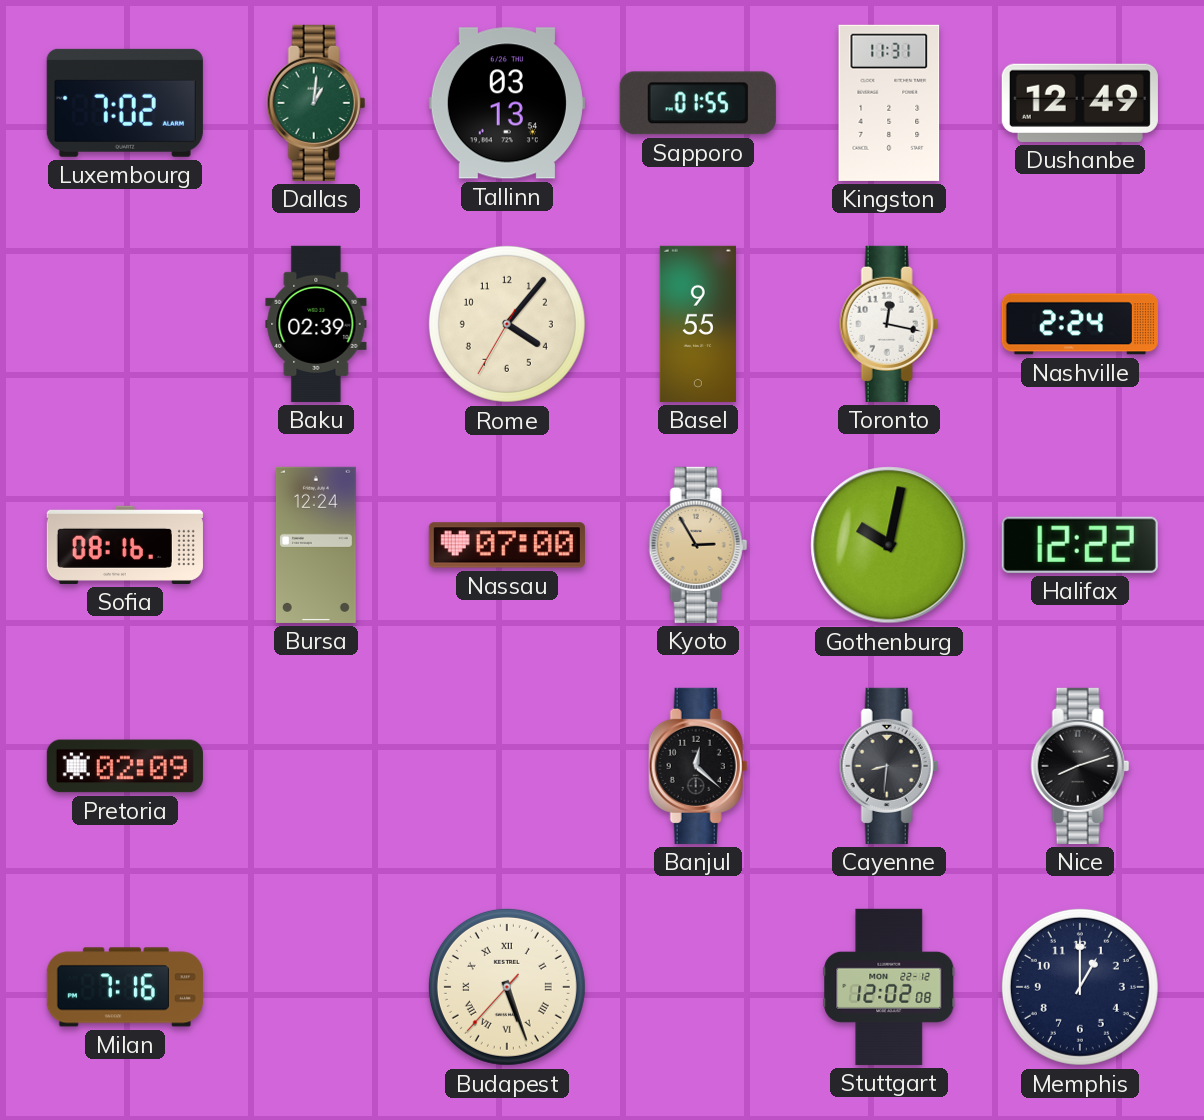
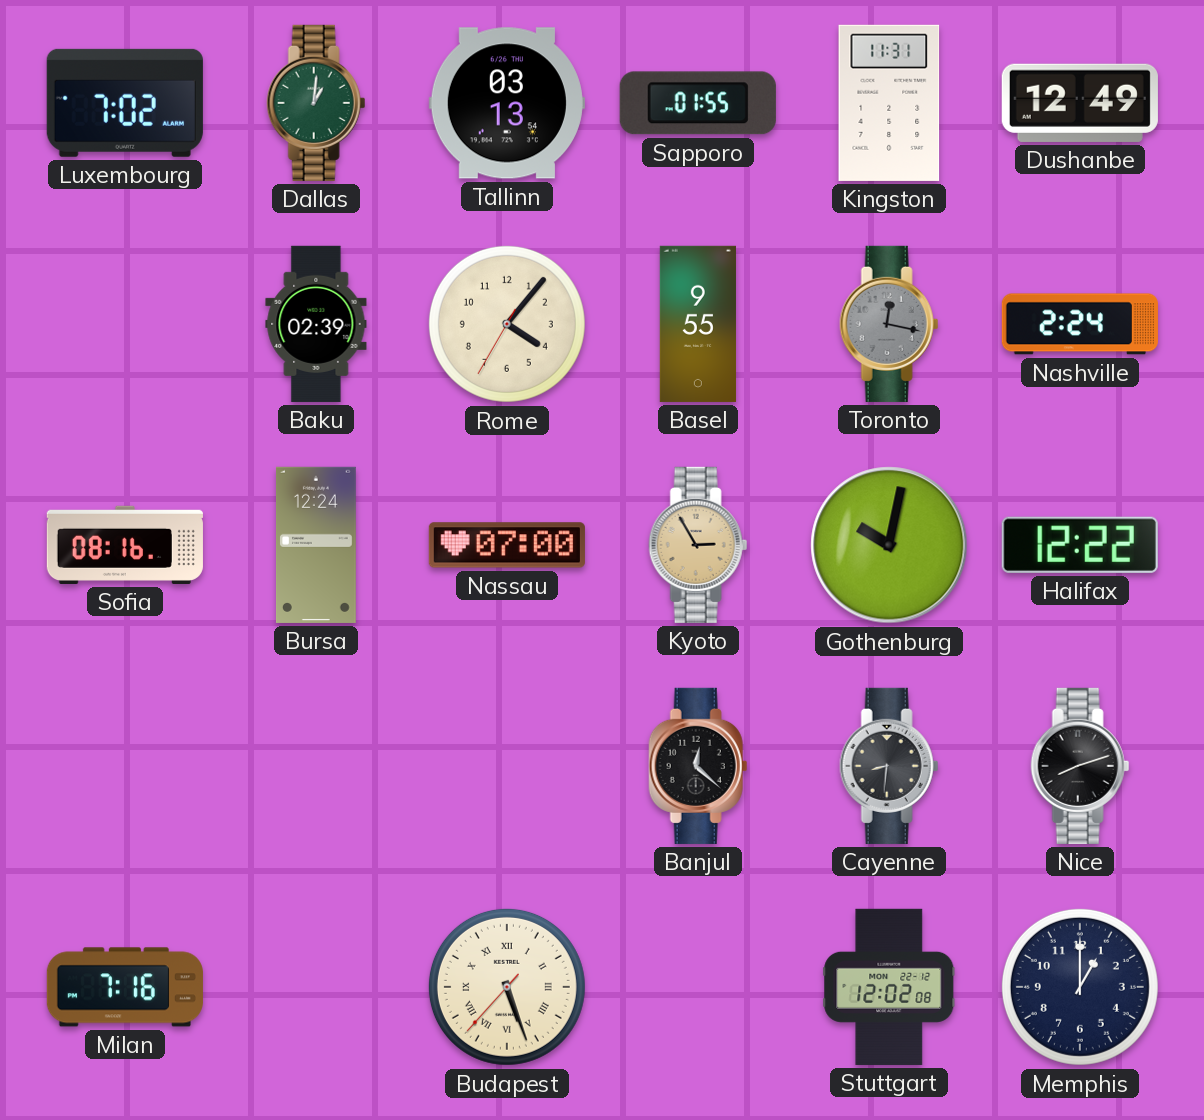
Toronto dial: white -> grey
Pretoria: 02:09 -> none
